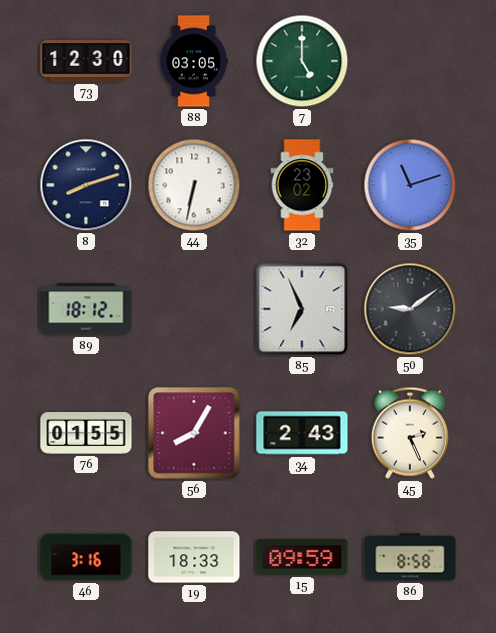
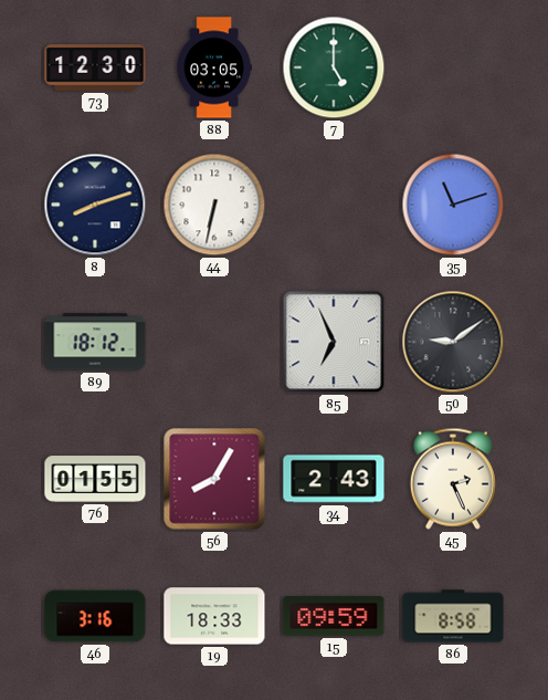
32: 23:02 -> none
